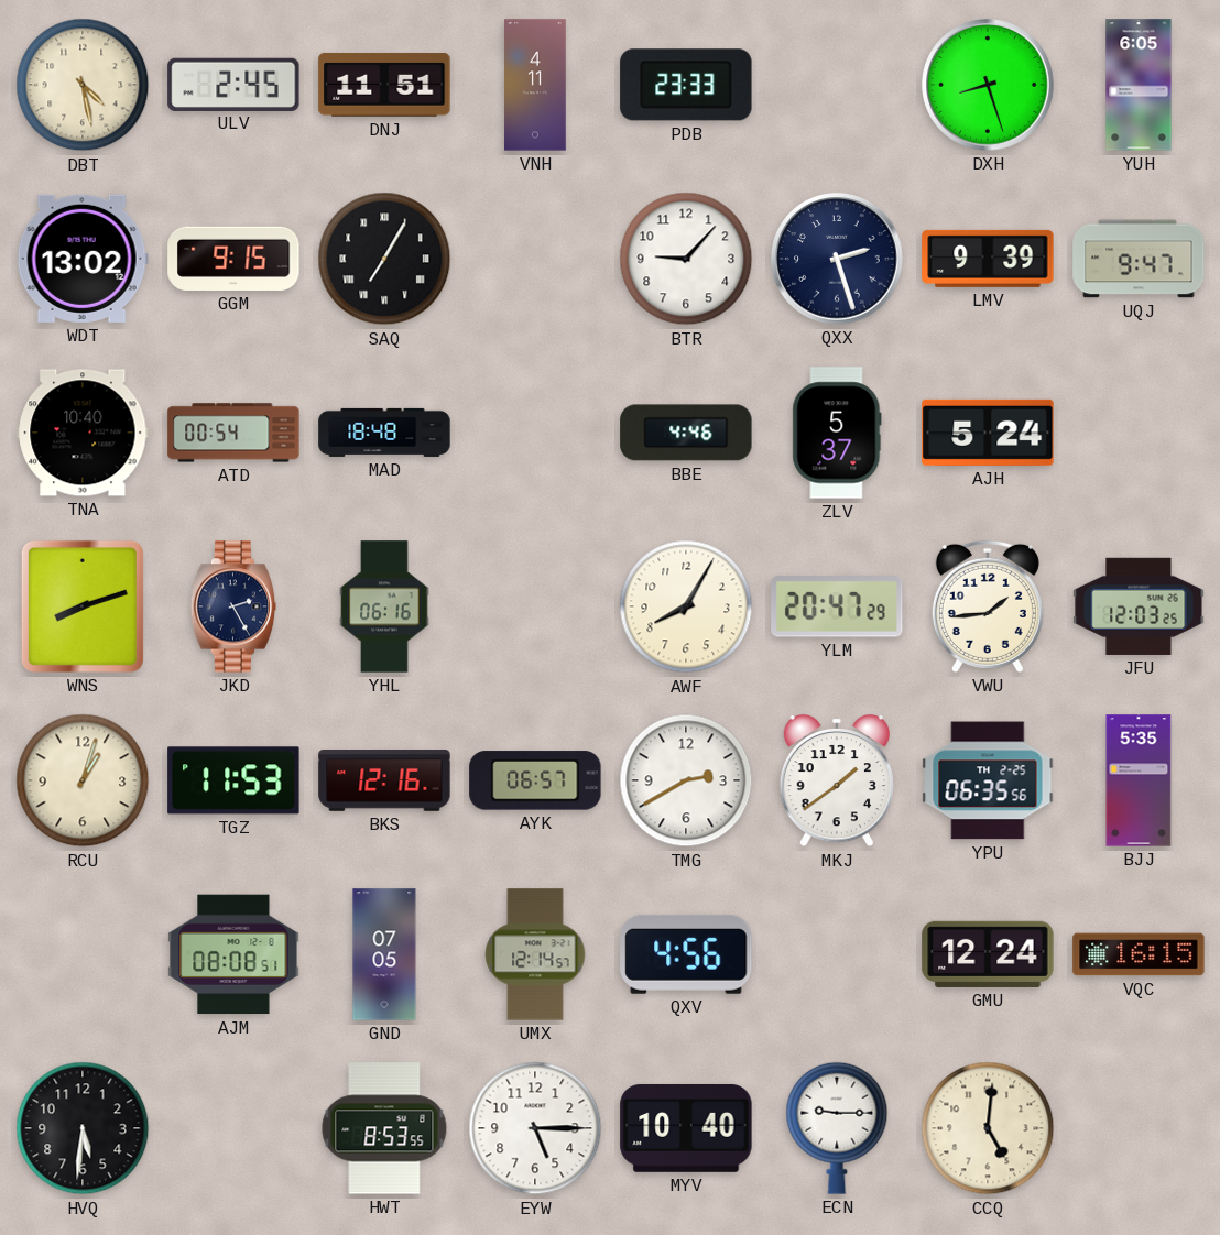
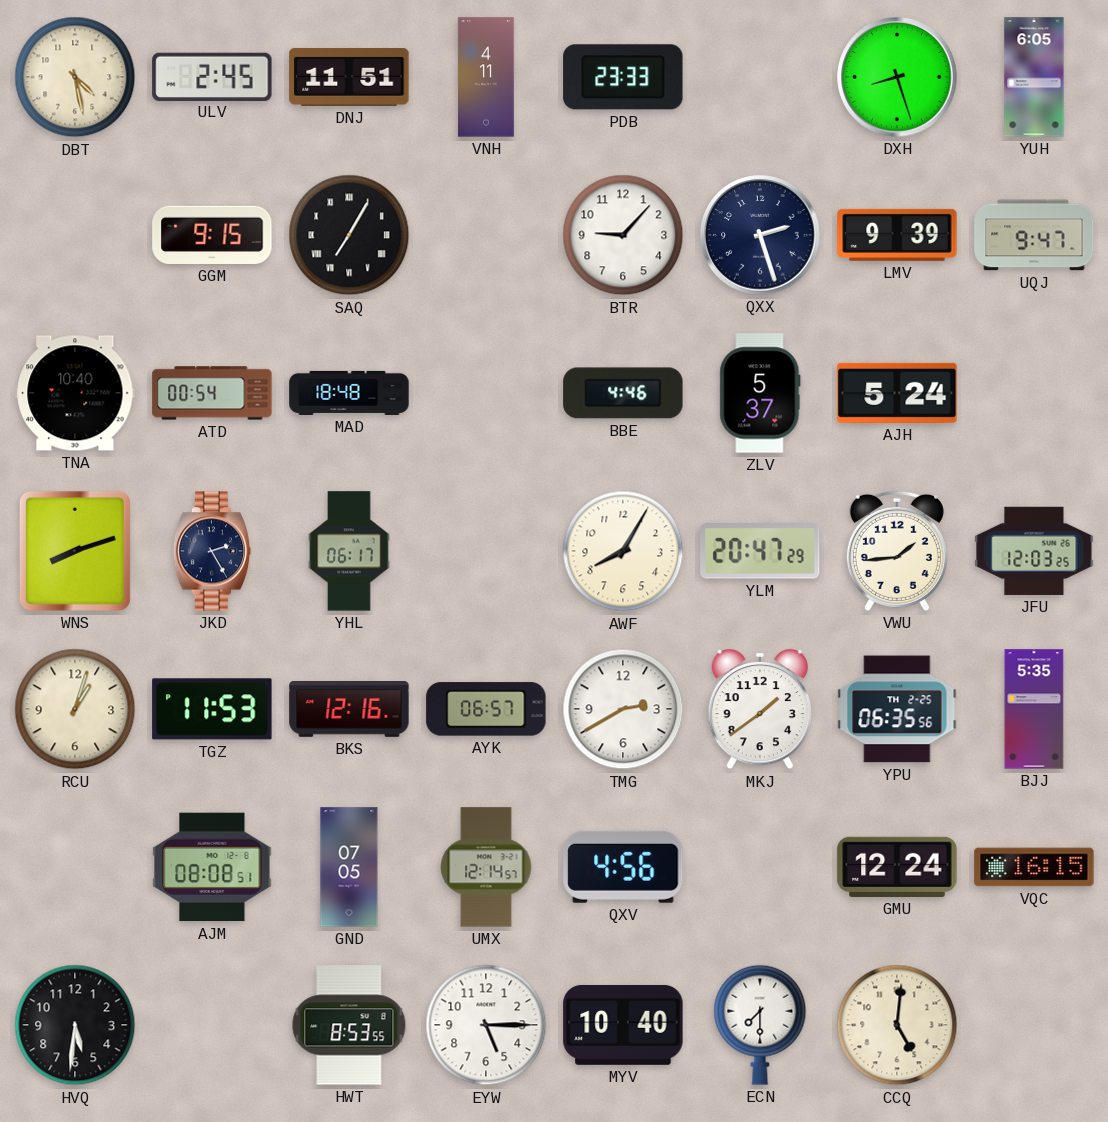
WDT: 13:02 -> none
YHL: 06:16 -> 06:17
ECN: 9:15 -> 7:30
